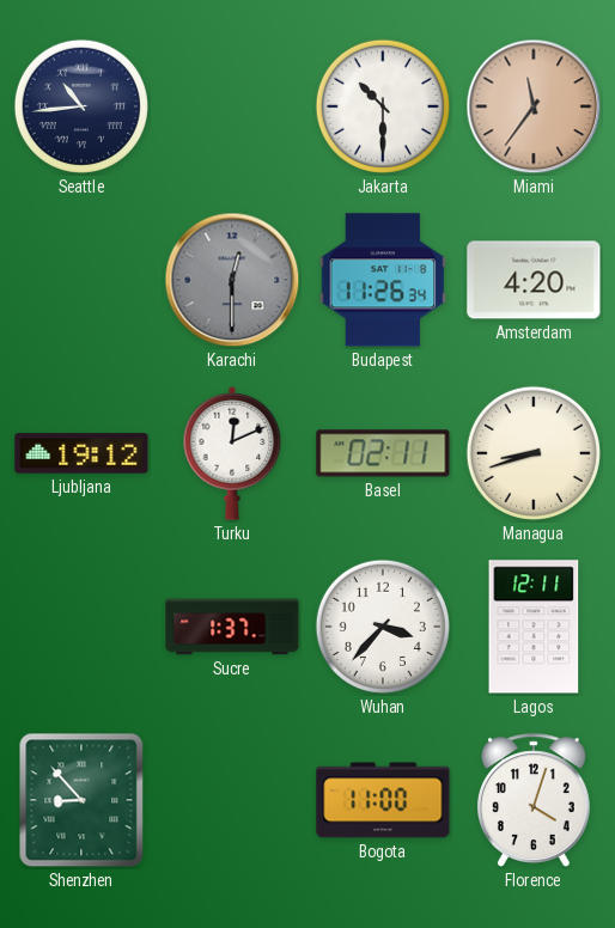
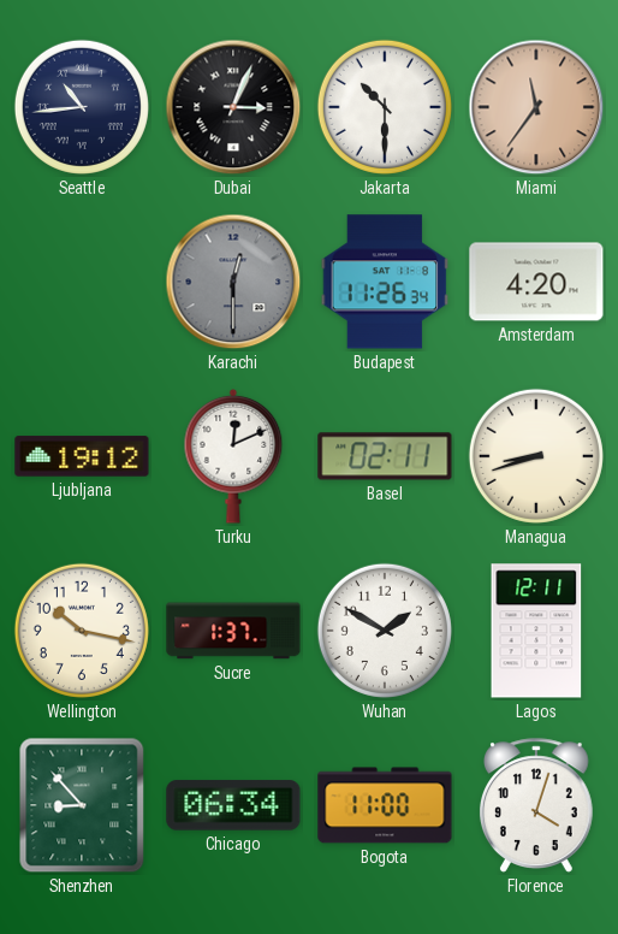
Dubai: none -> 3:04
Wellington: none -> 10:17
Wuhan: 3:37 -> 1:50
Chicago: none -> 06:34
